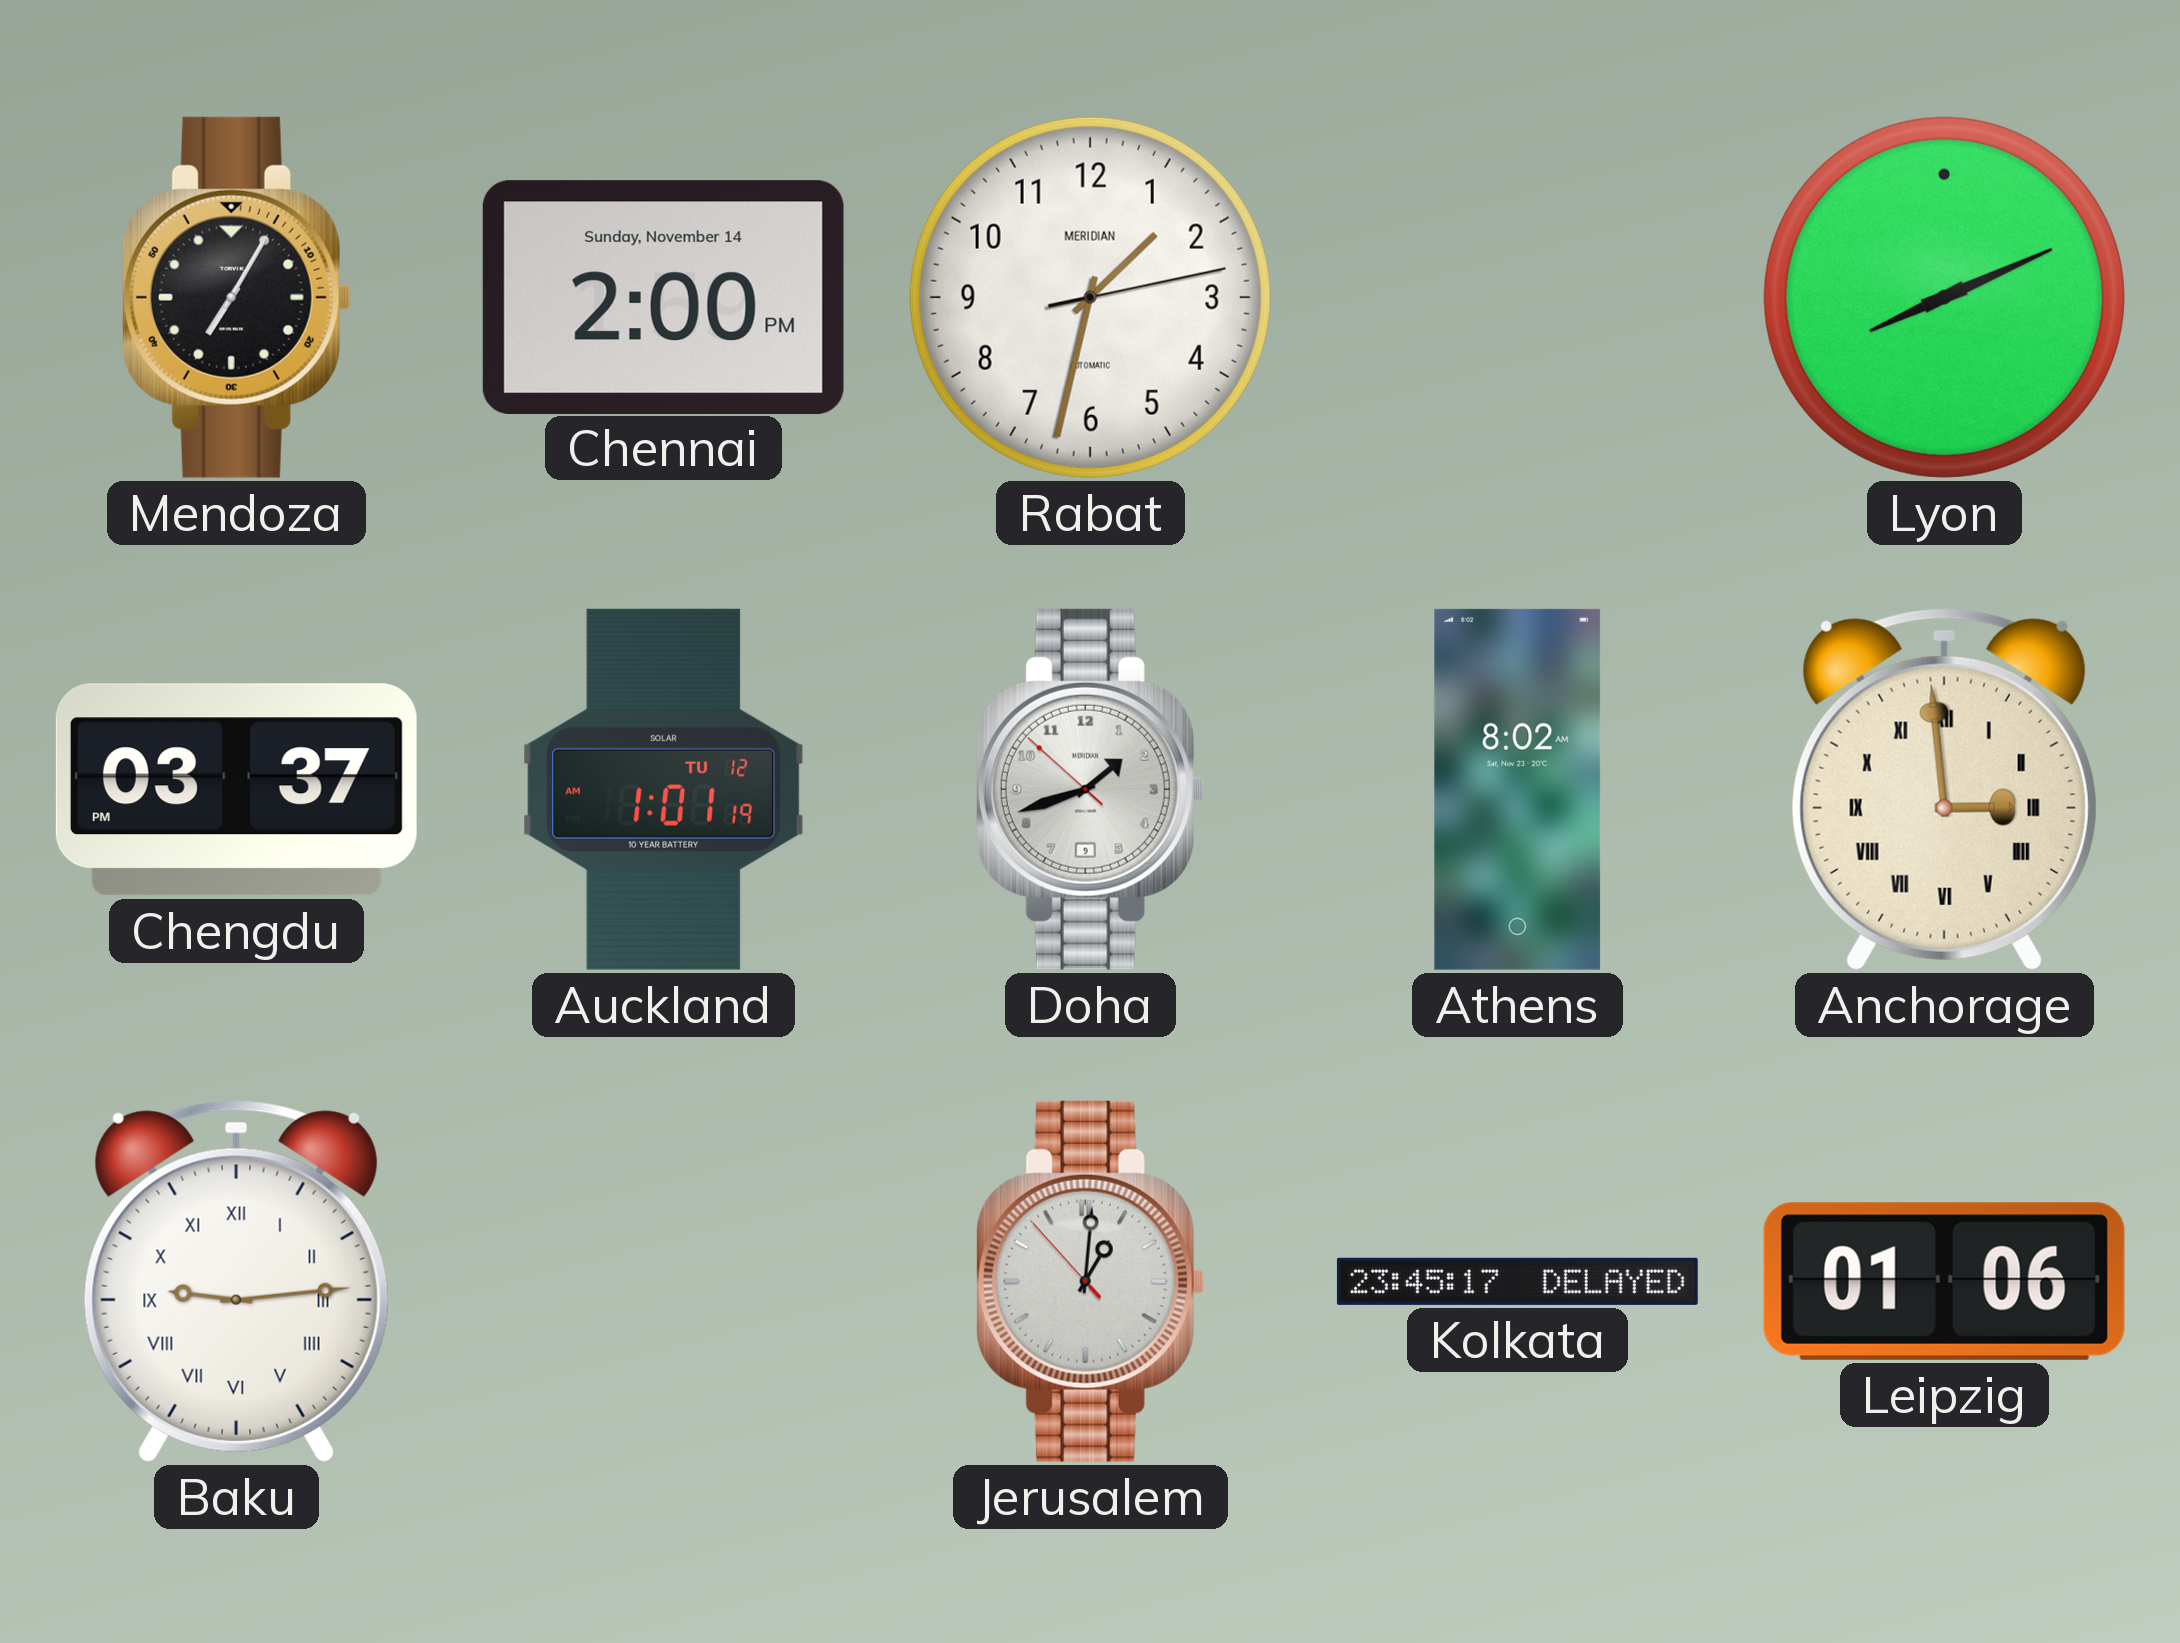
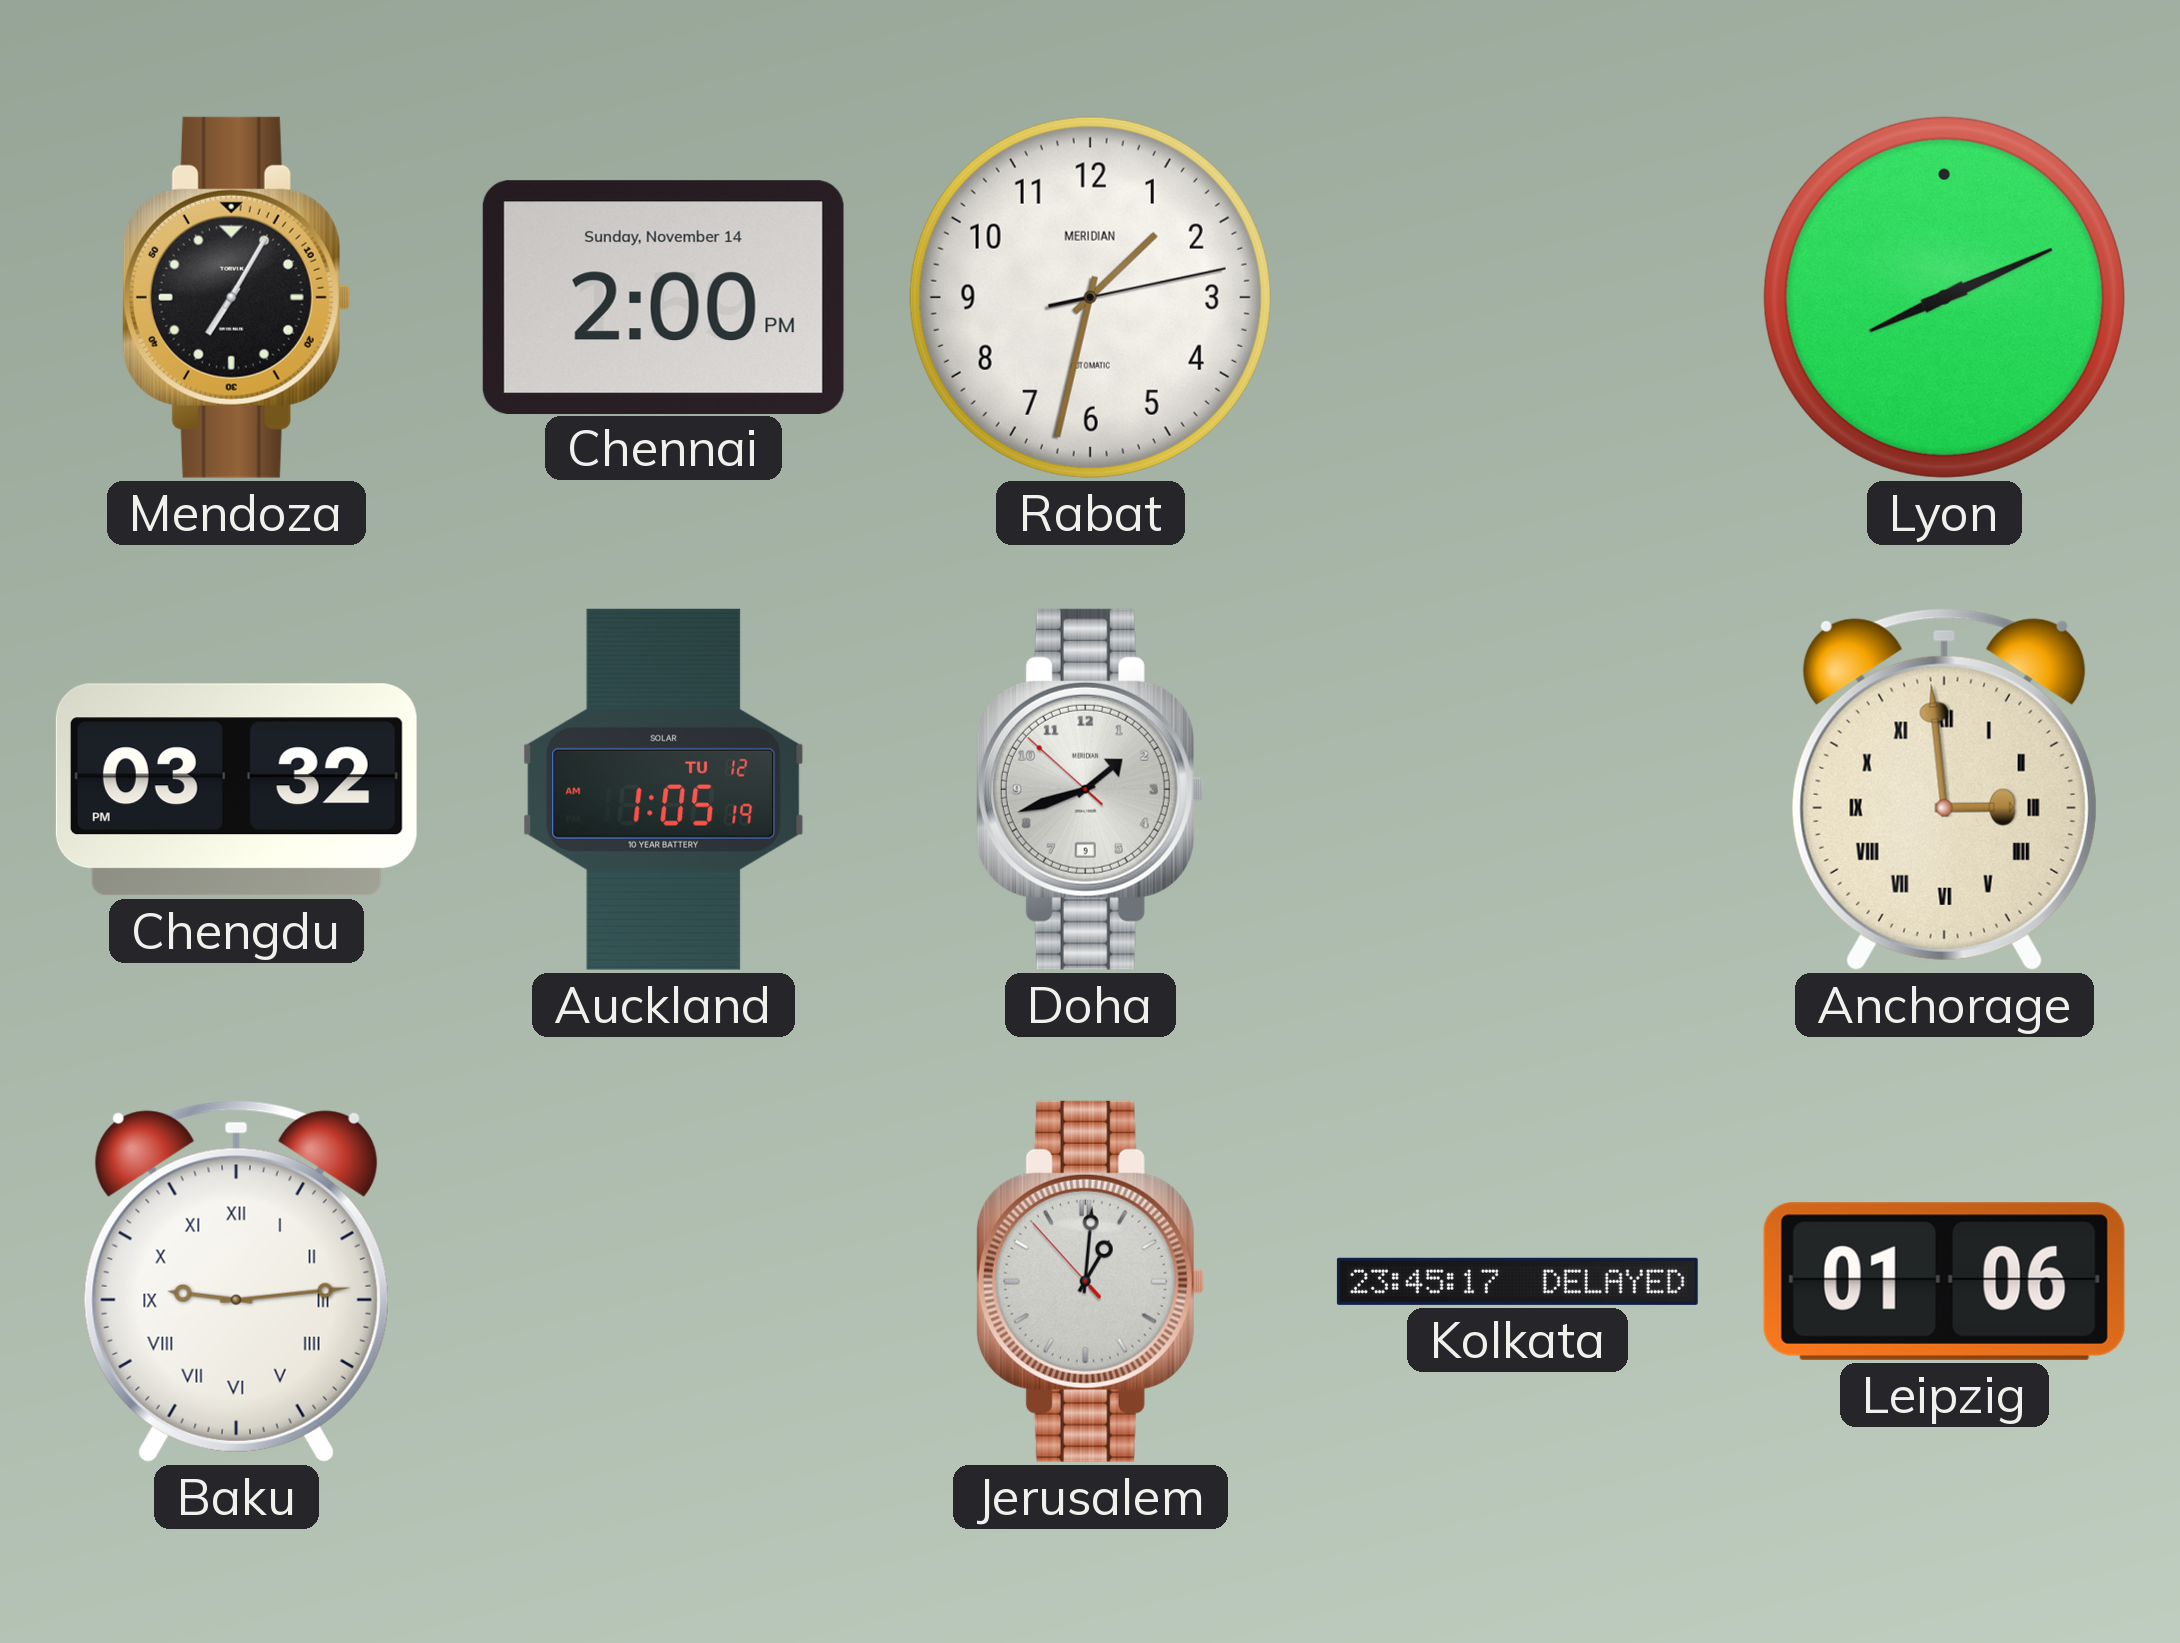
Chengdu: 03:37 -> 03:32
Auckland: 1:01 -> 1:05
Athens: 8:02 -> none
